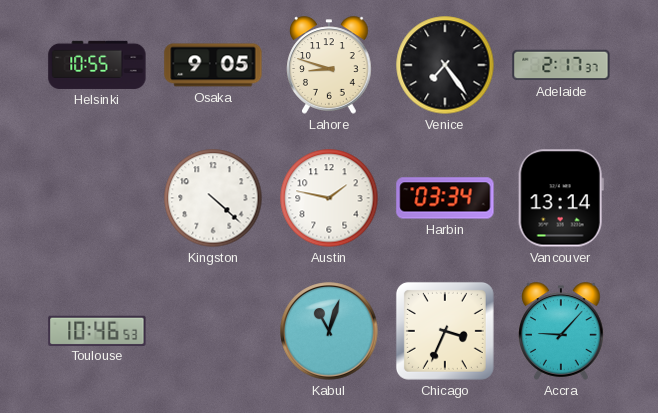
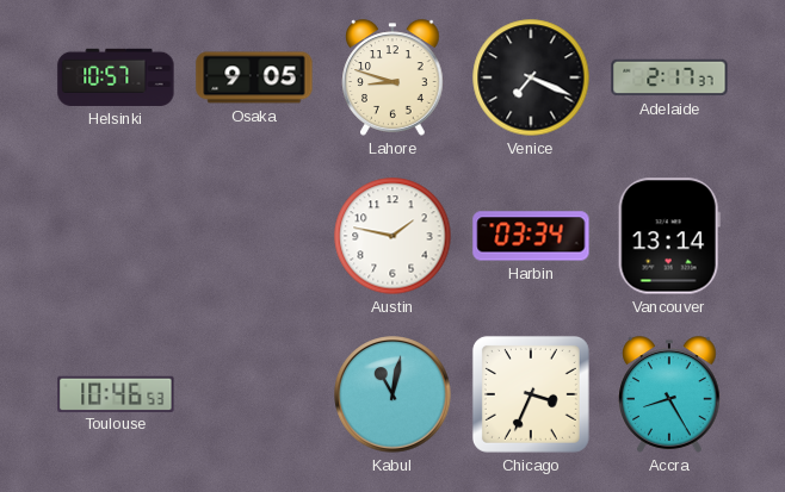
Helsinki: 10:55 -> 10:57
Venice: 7:24 -> 7:19
Kingston: 4:22 -> none
Kabul: 11:03 -> 11:02
Accra: 9:07 -> 8:25
